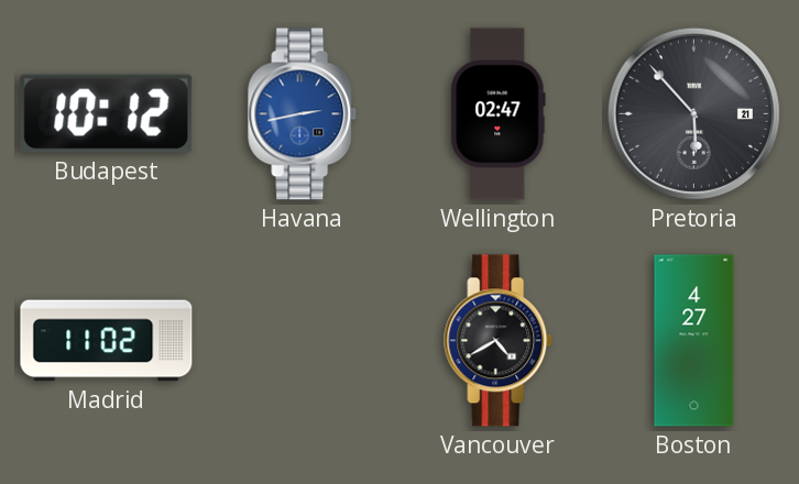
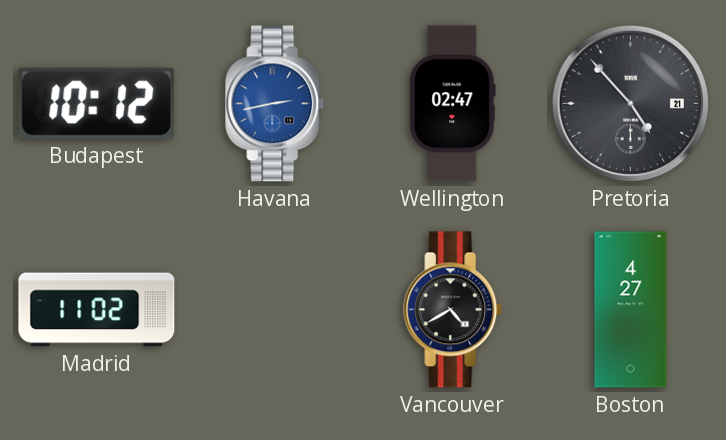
Pretoria: 5:53 -> 4:53
